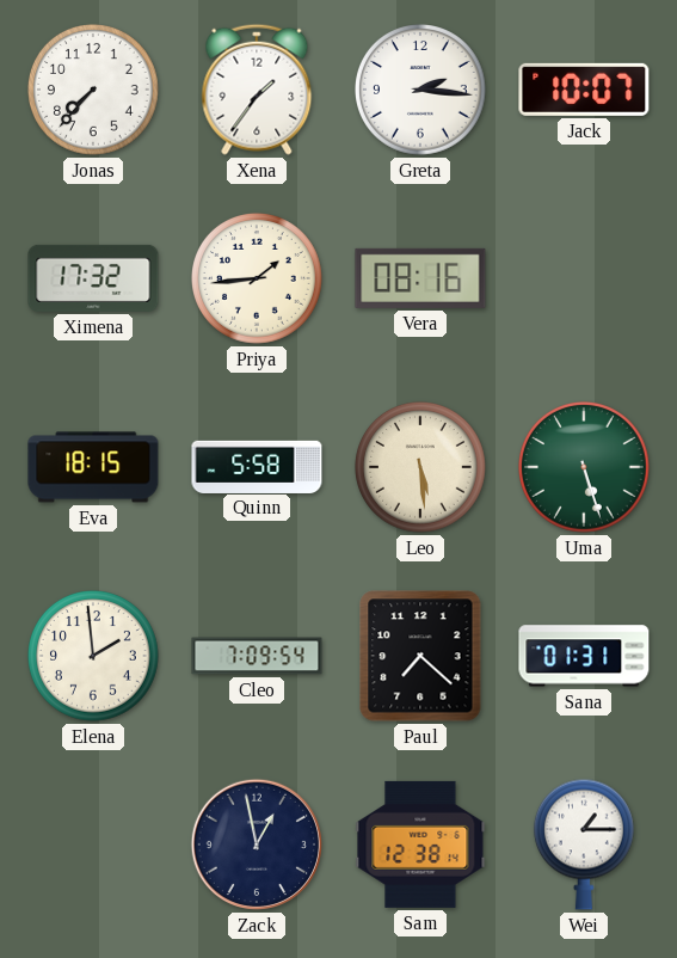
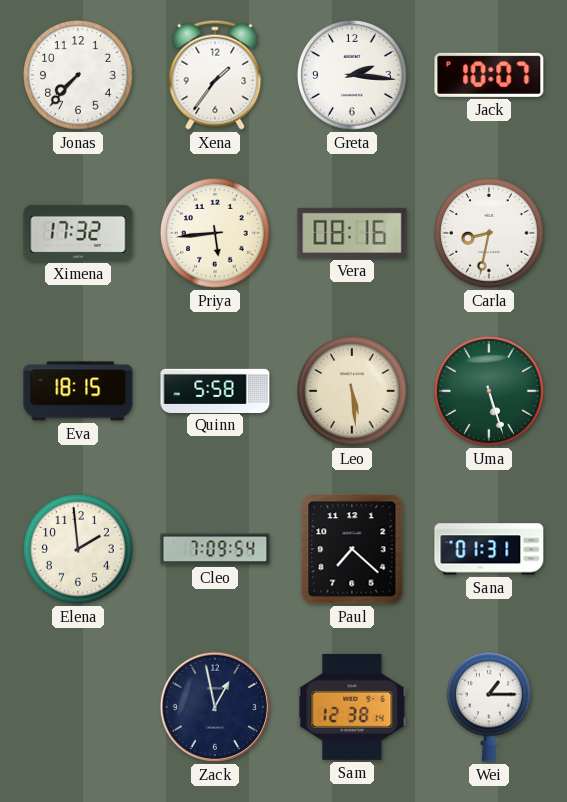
Priya: 1:44 -> 5:44
Carla: none -> 8:32
